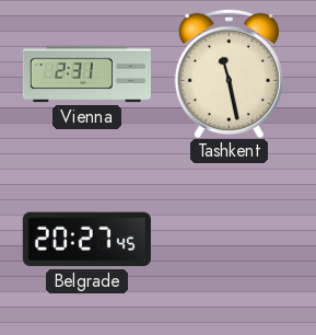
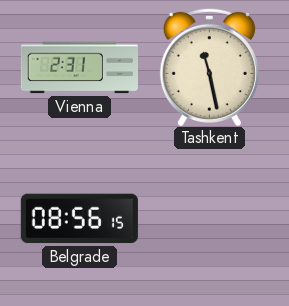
Belgrade: 20:27 -> 08:56
